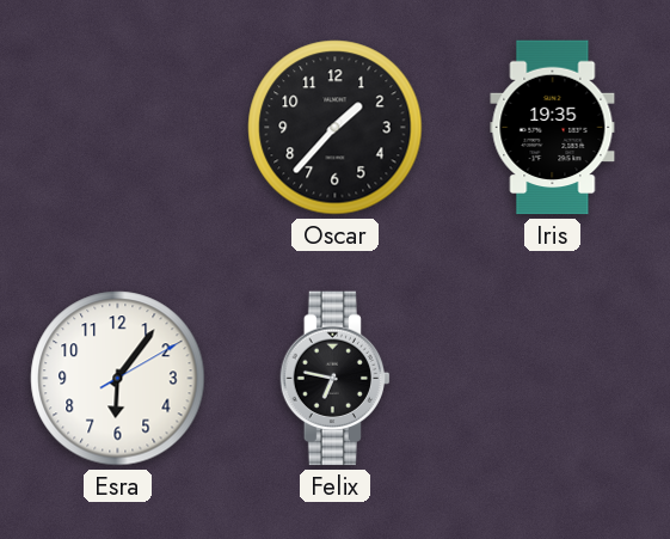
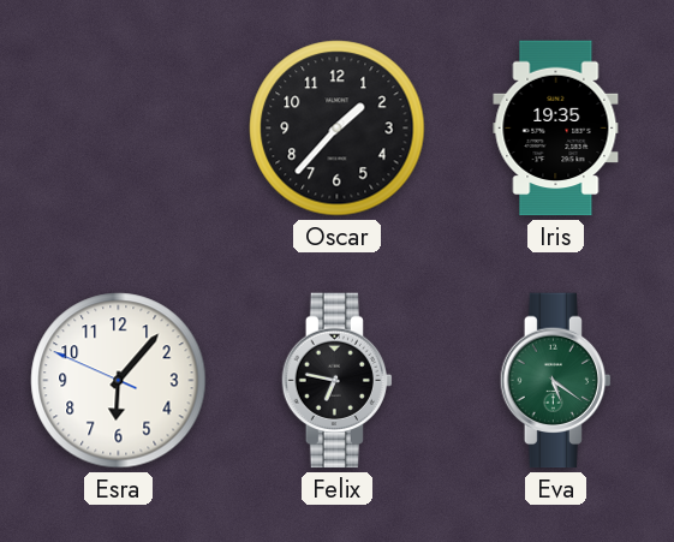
Esra: 6:06:10 -> 6:06:49
Eva: none -> 5:21
